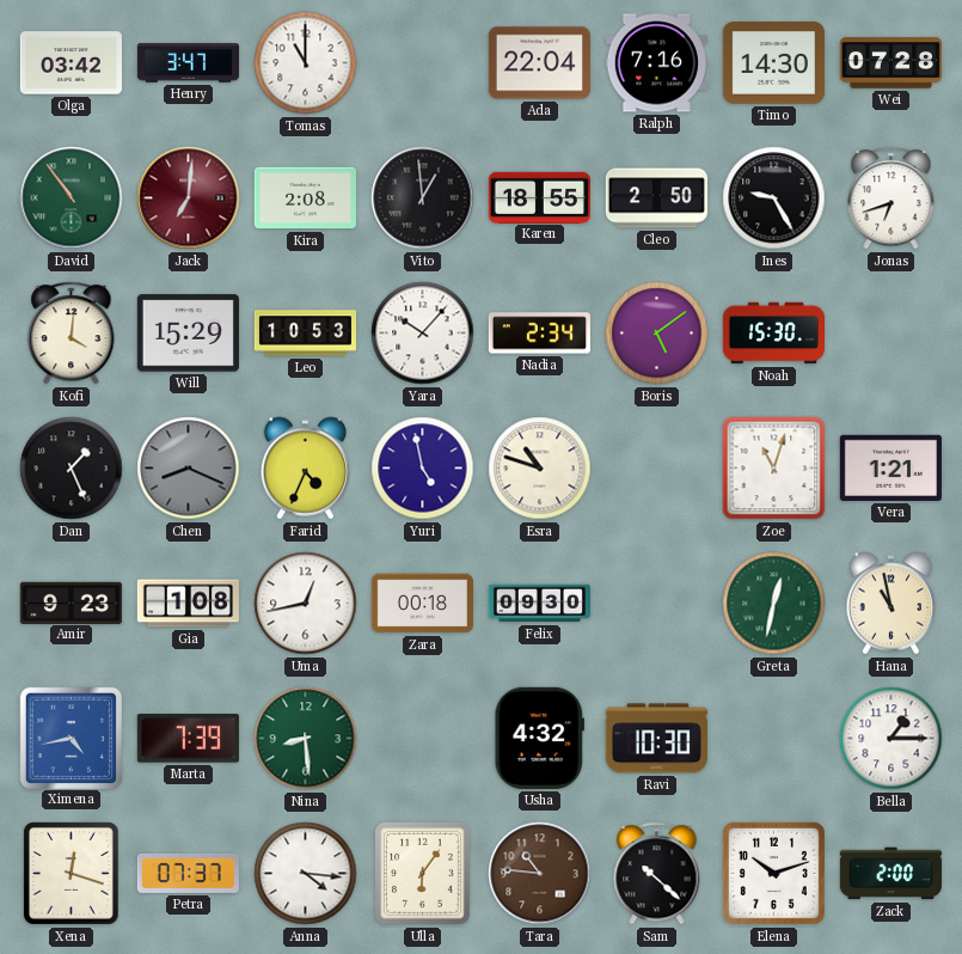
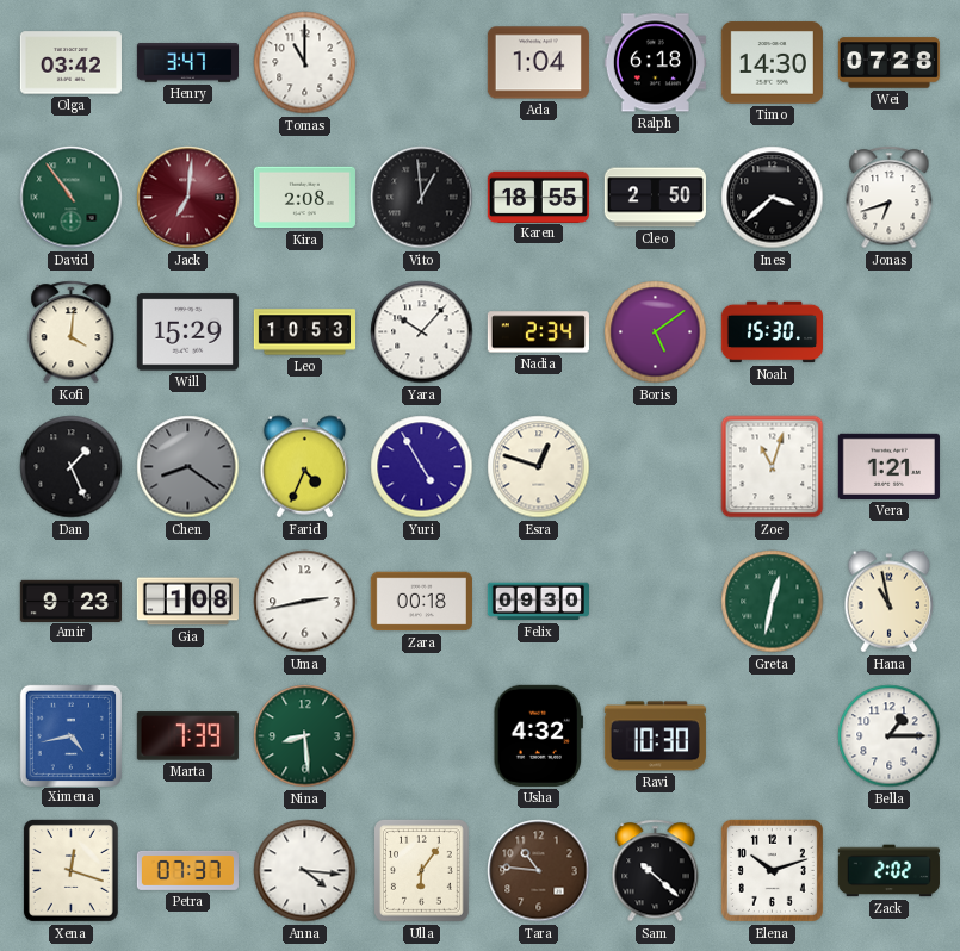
Ada: 22:04 -> 1:04
Ralph: 7:16 -> 6:18
Ines: 9:25 -> 3:38
Chen: 8:19 -> 8:21
Yuri: 4:58 -> 4:55
Esra: 10:48 -> 12:48
Uma: 12:43 -> 2:43
Zack: 2:00 -> 2:02
